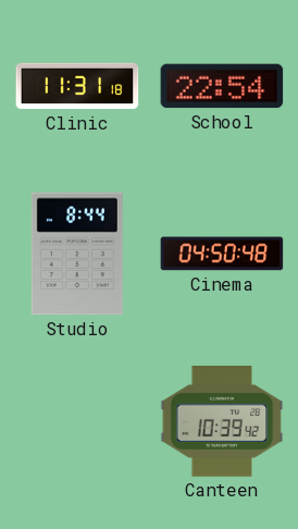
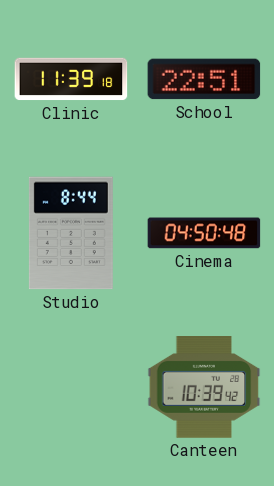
Clinic: 11:31 -> 11:39
School: 22:54 -> 22:51
